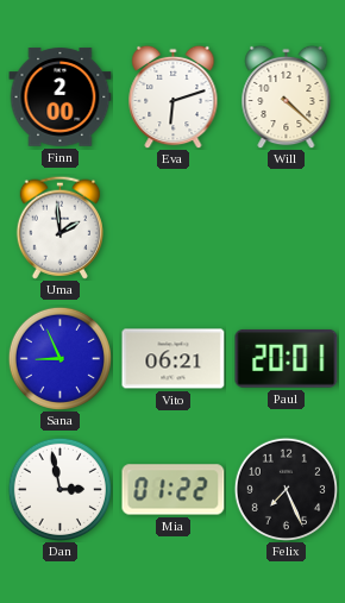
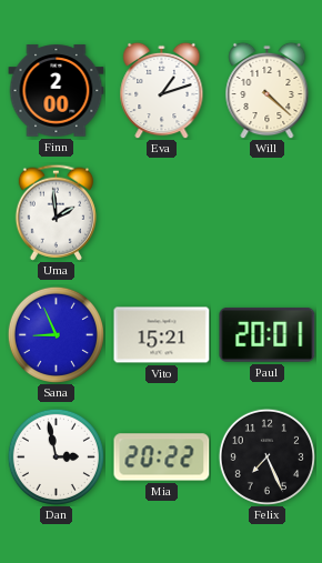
Eva: 6:12 -> 1:12
Vito: 06:21 -> 15:21
Mia: 01:22 -> 20:22
